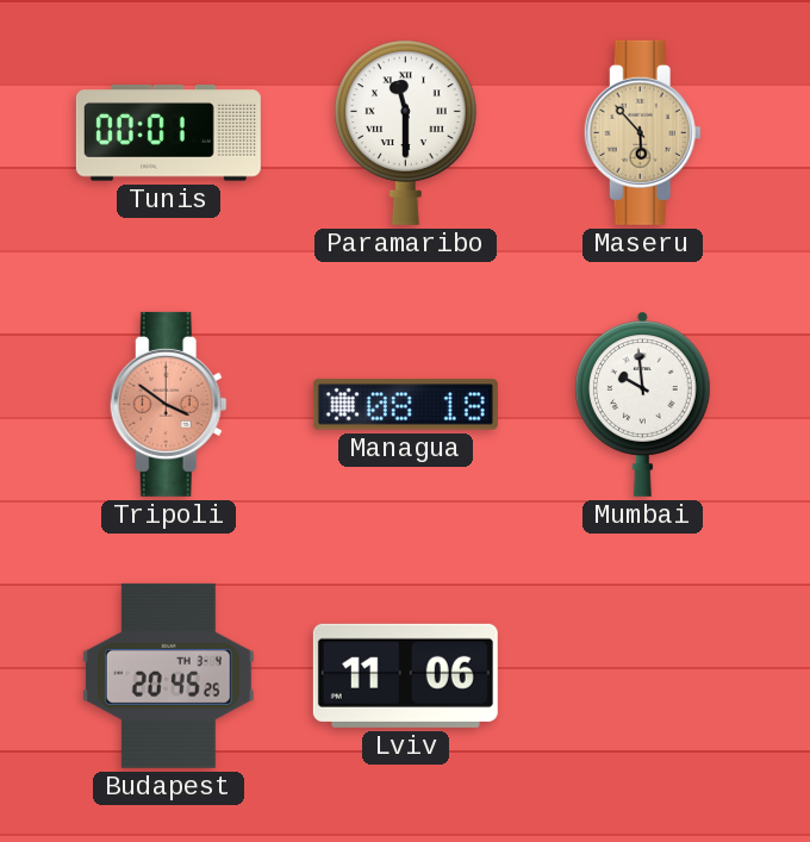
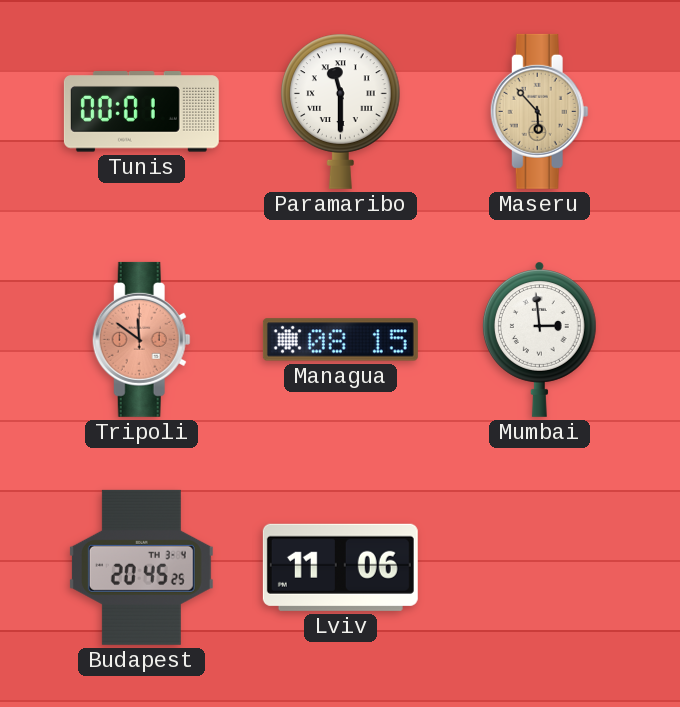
Tripoli: 3:51 -> 11:51
Managua: 08:18 -> 08:15
Mumbai: 9:59 -> 2:59
